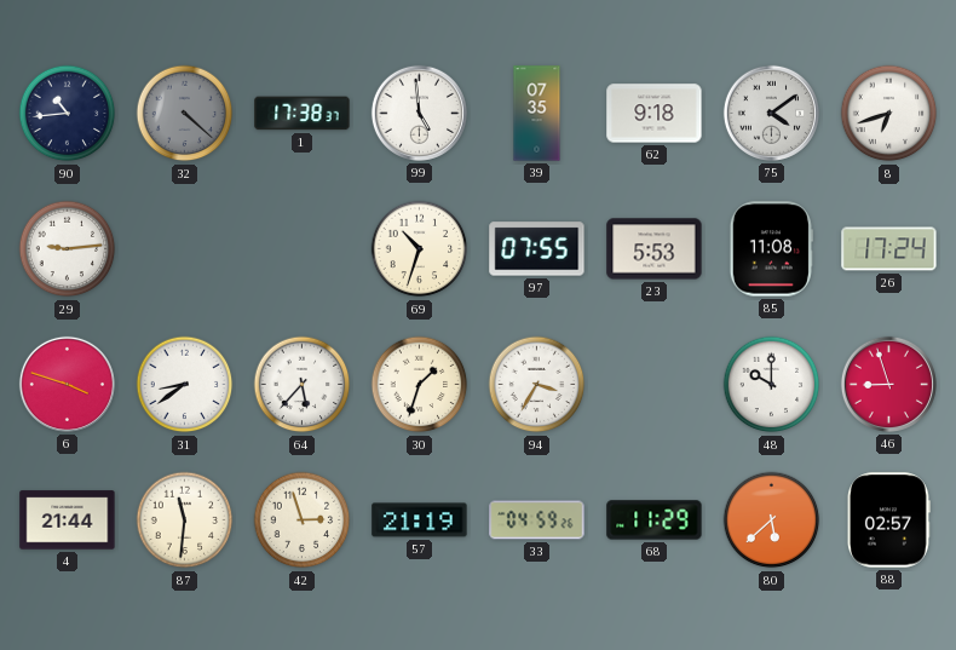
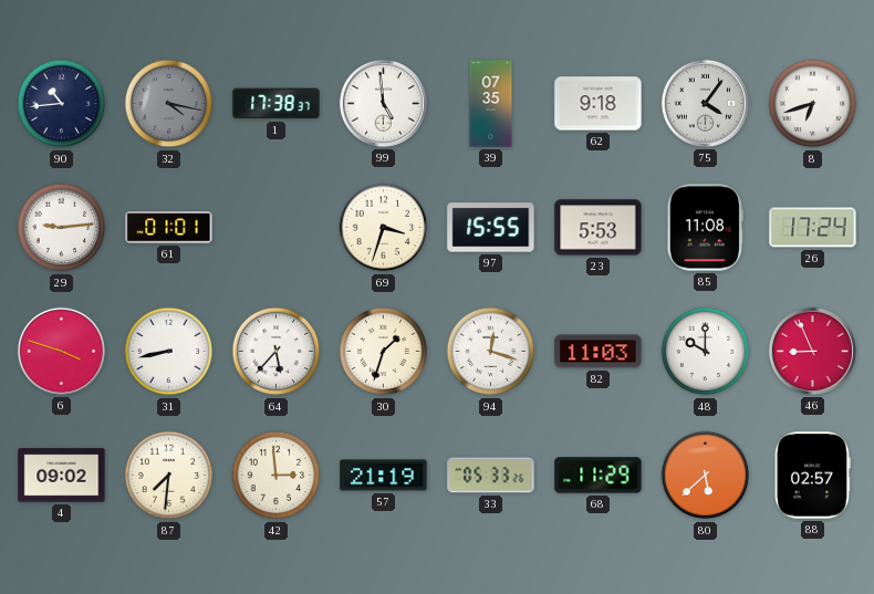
32: 4:22 -> 4:17
75: 4:09 -> 4:06
61: none -> 01:01
69: 10:33 -> 3:33
97: 07:55 -> 15:55
31: 8:39 -> 8:43
94: 3:35 -> 12:18
82: none -> 11:03
46: 8:57 -> 8:56
4: 21:44 -> 09:02
87: 11:31 -> 7:31
42: 2:57 -> 2:59
33: 04:59 -> 05:33
